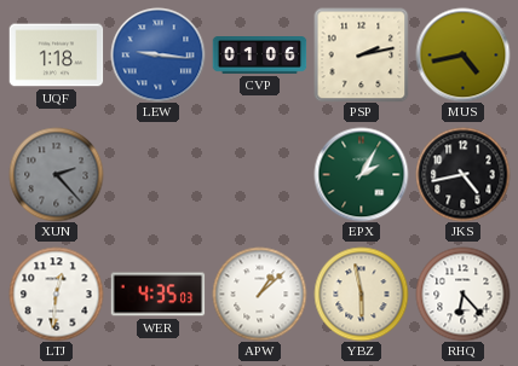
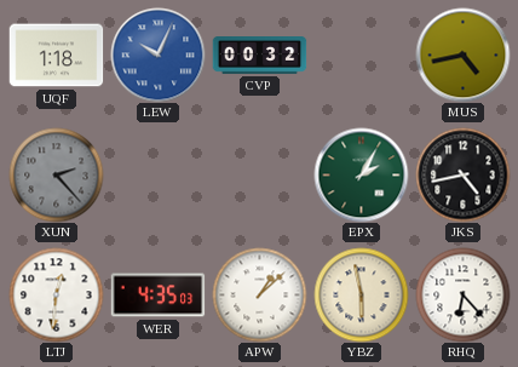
LEW: 9:16 -> 10:04
CVP: 01:06 -> 00:32
PSP: 2:13 -> none
